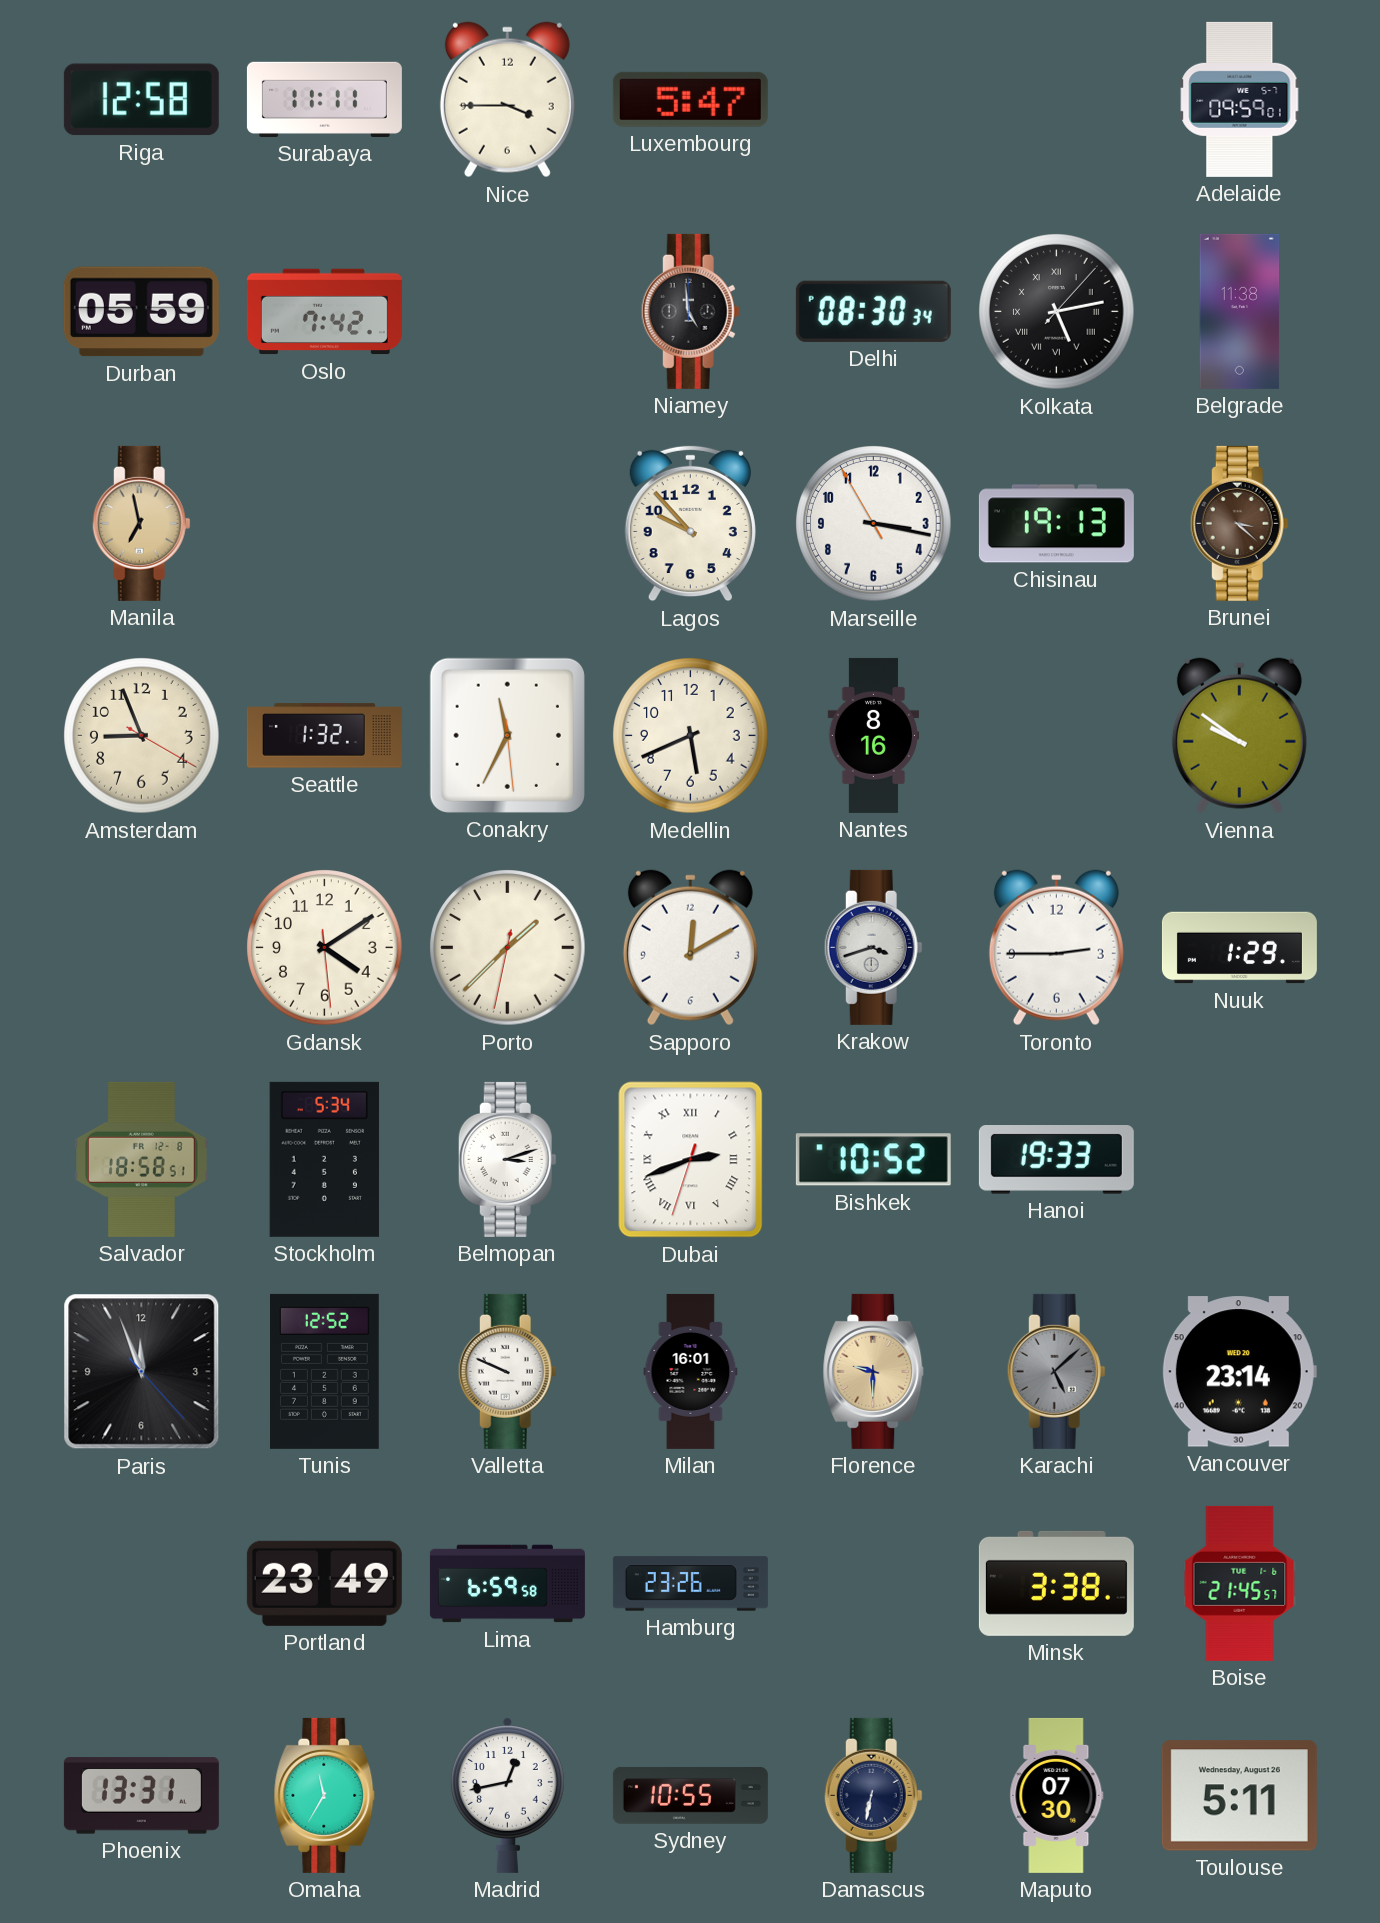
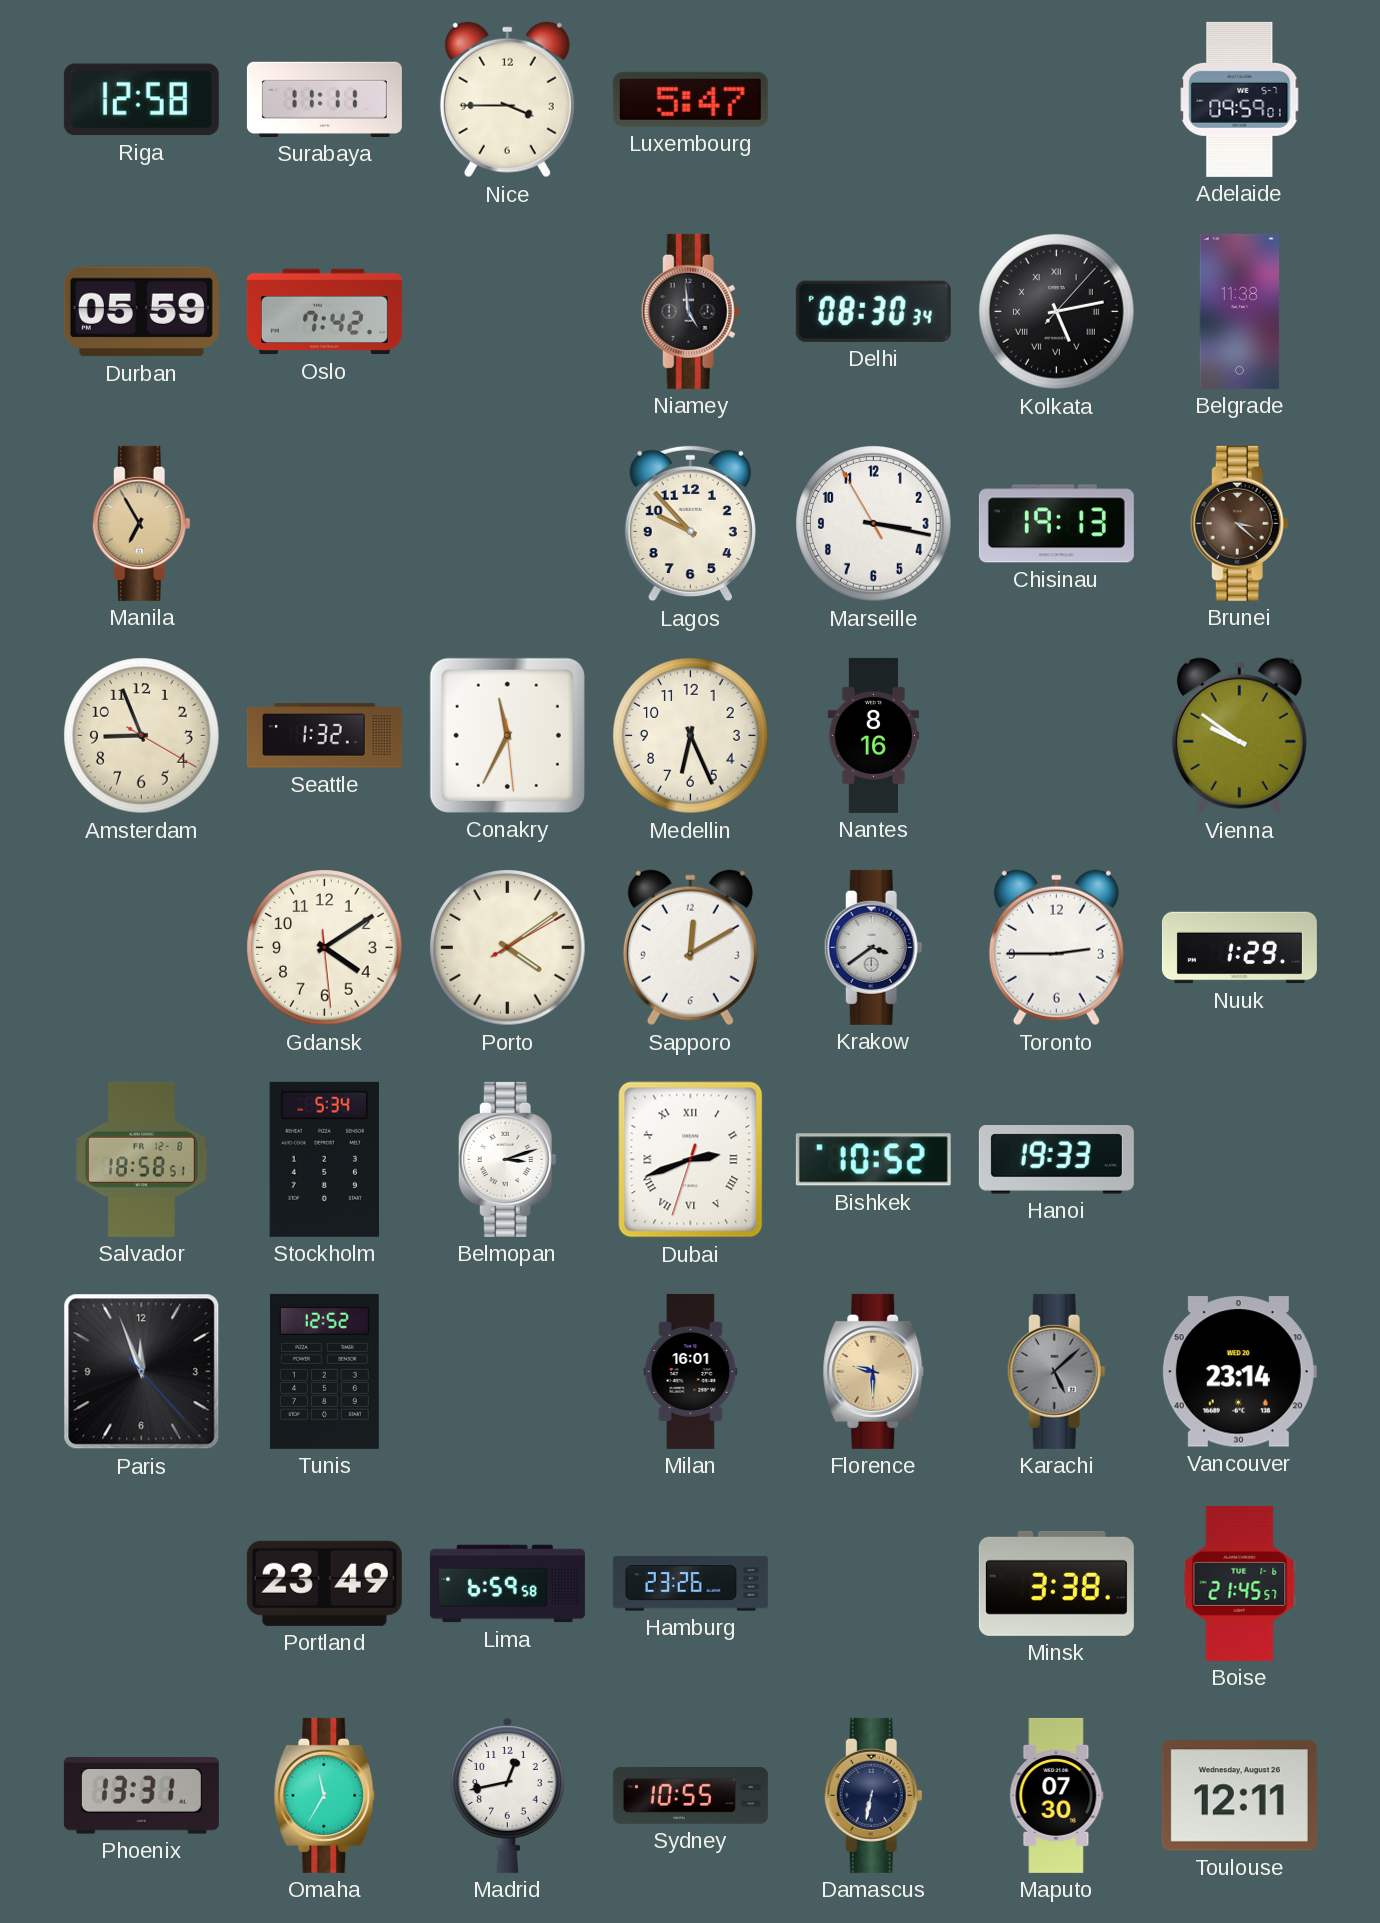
Manila: 6:58 -> 6:55
Medellin: 5:41 -> 6:26
Porto: 1:37 -> 4:09
Krakow: 3:42 -> 3:39
Valletta: 9:49 -> none
Toulouse: 5:11 -> 12:11
